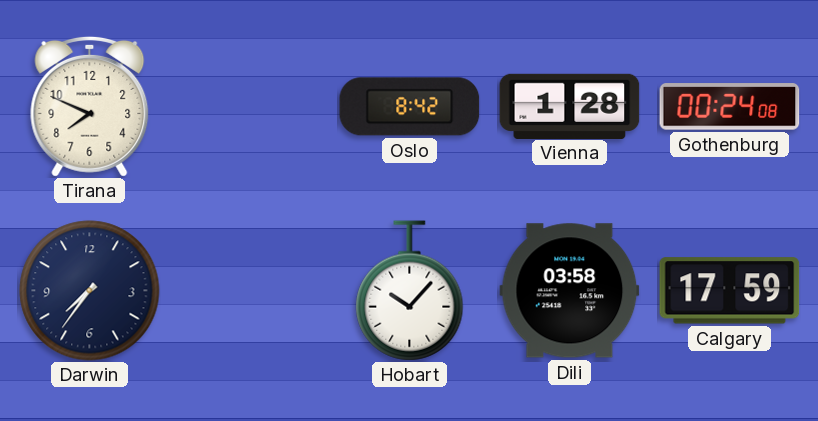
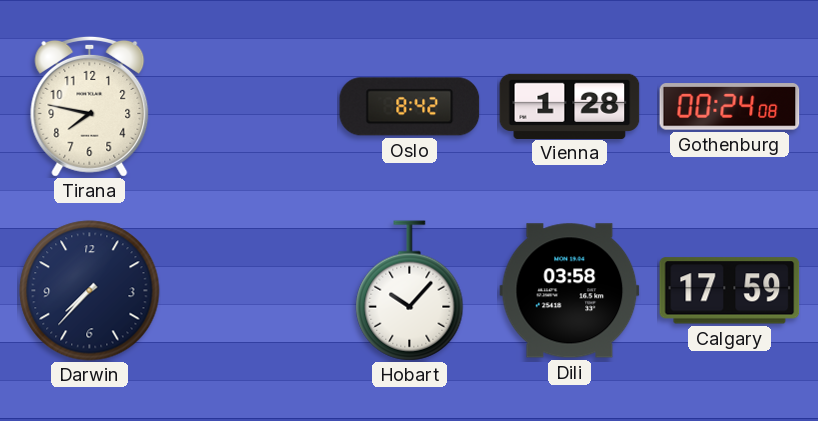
Tirana: 7:49 -> 7:47
Darwin: 7:36 -> 7:37
